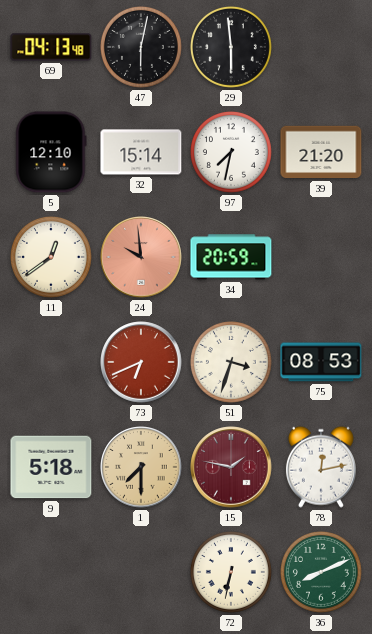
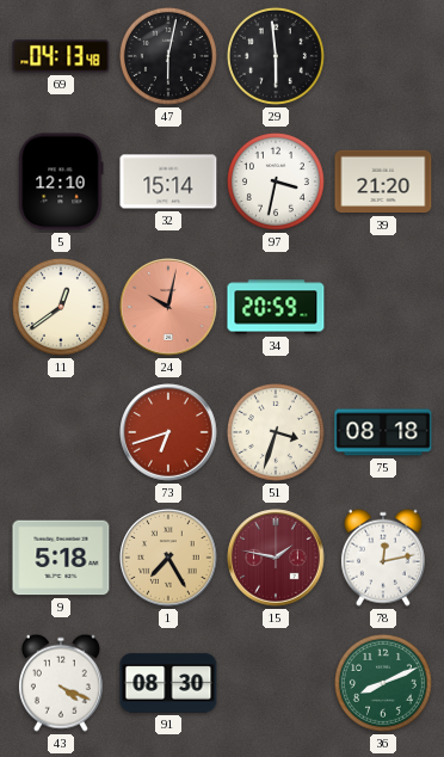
97: 7:32 -> 3:32
24: 9:59 -> 10:02
73: 6:41 -> 6:42
75: 08:53 -> 08:18
1: 7:30 -> 7:25
43: none -> 4:19
91: none -> 08:30
72: 6:32 -> none
